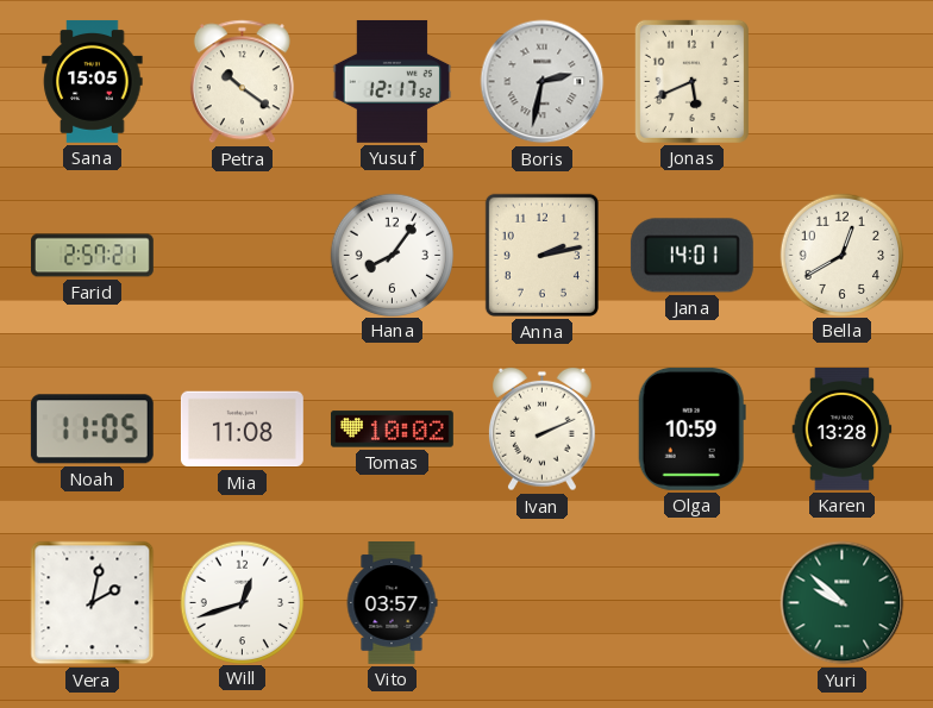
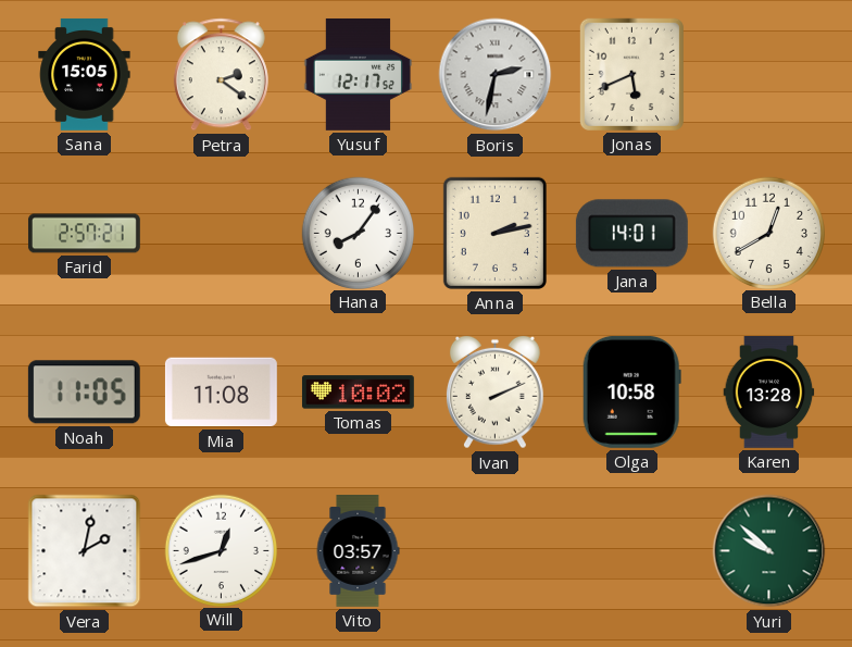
Petra: 10:21 -> 2:21
Olga: 10:59 -> 10:58
